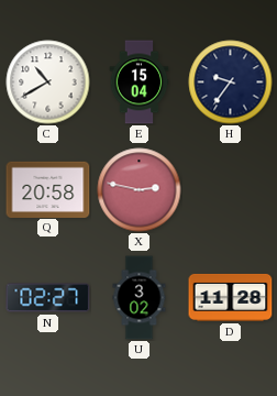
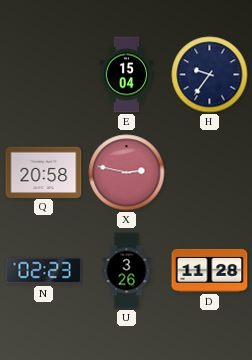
C: 10:40 -> none
N: 02:27 -> 02:23
U: 3:02 -> 3:26
